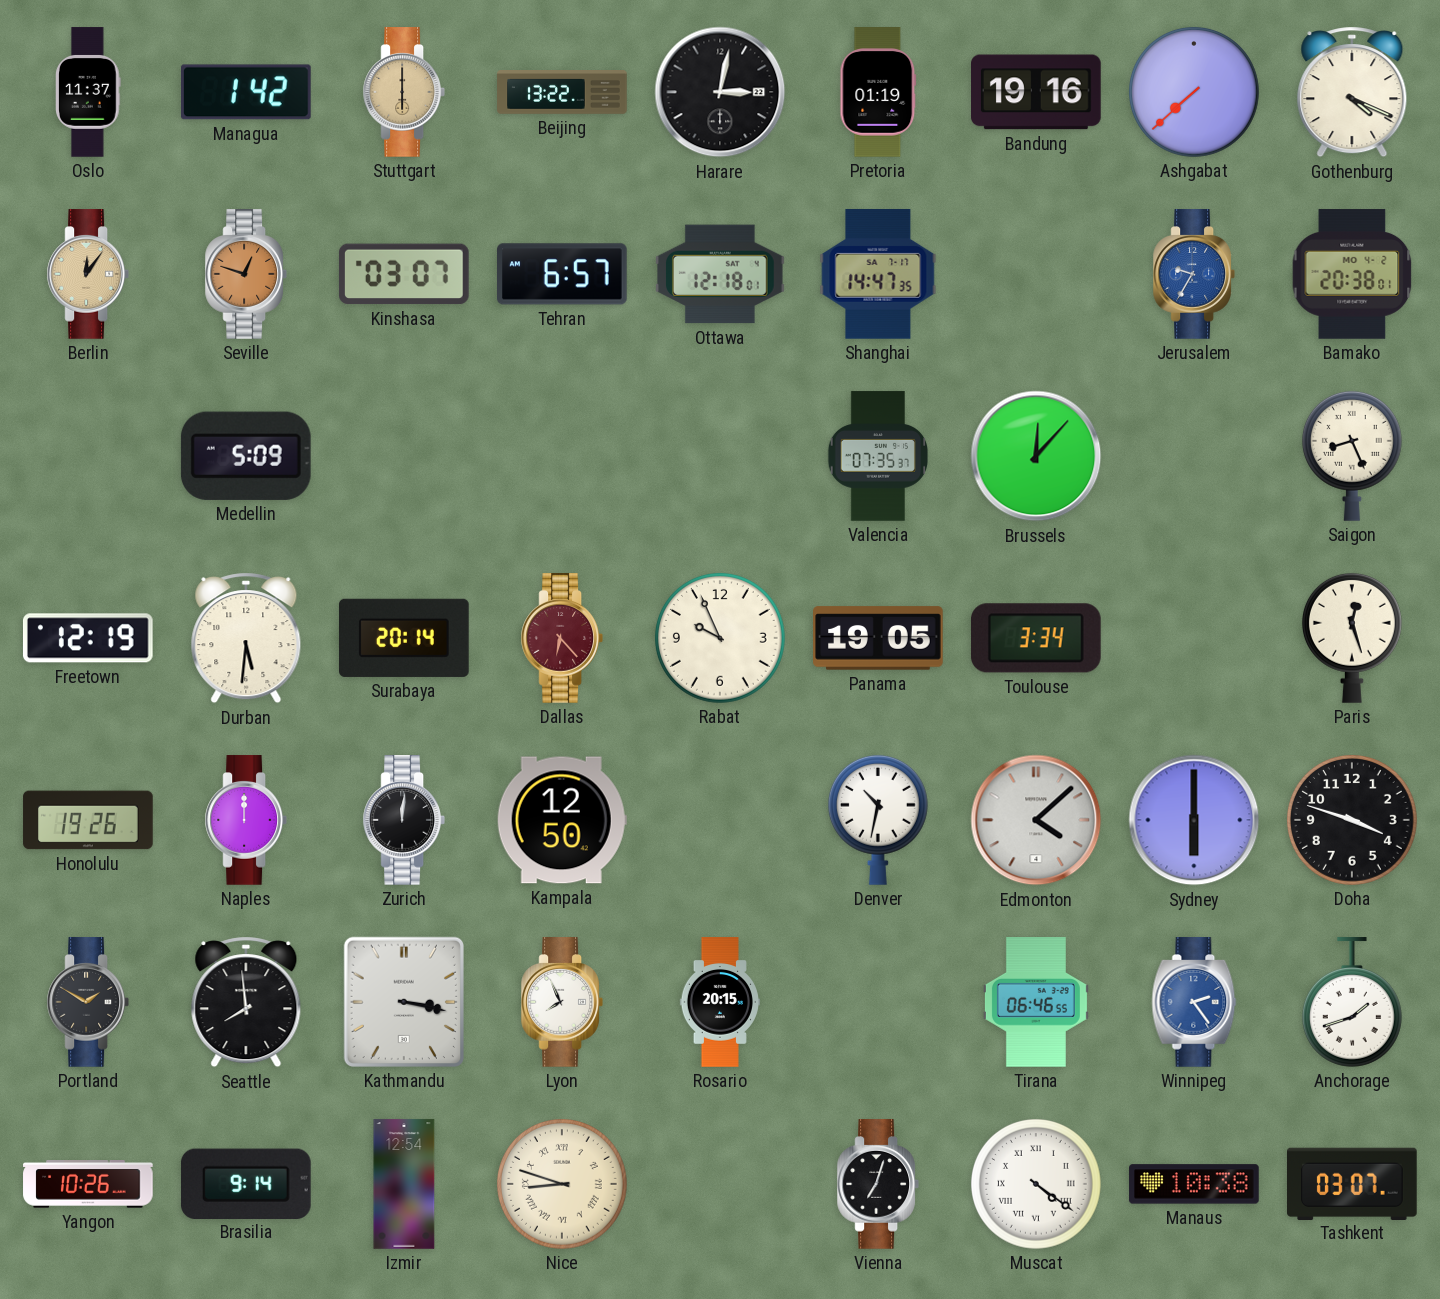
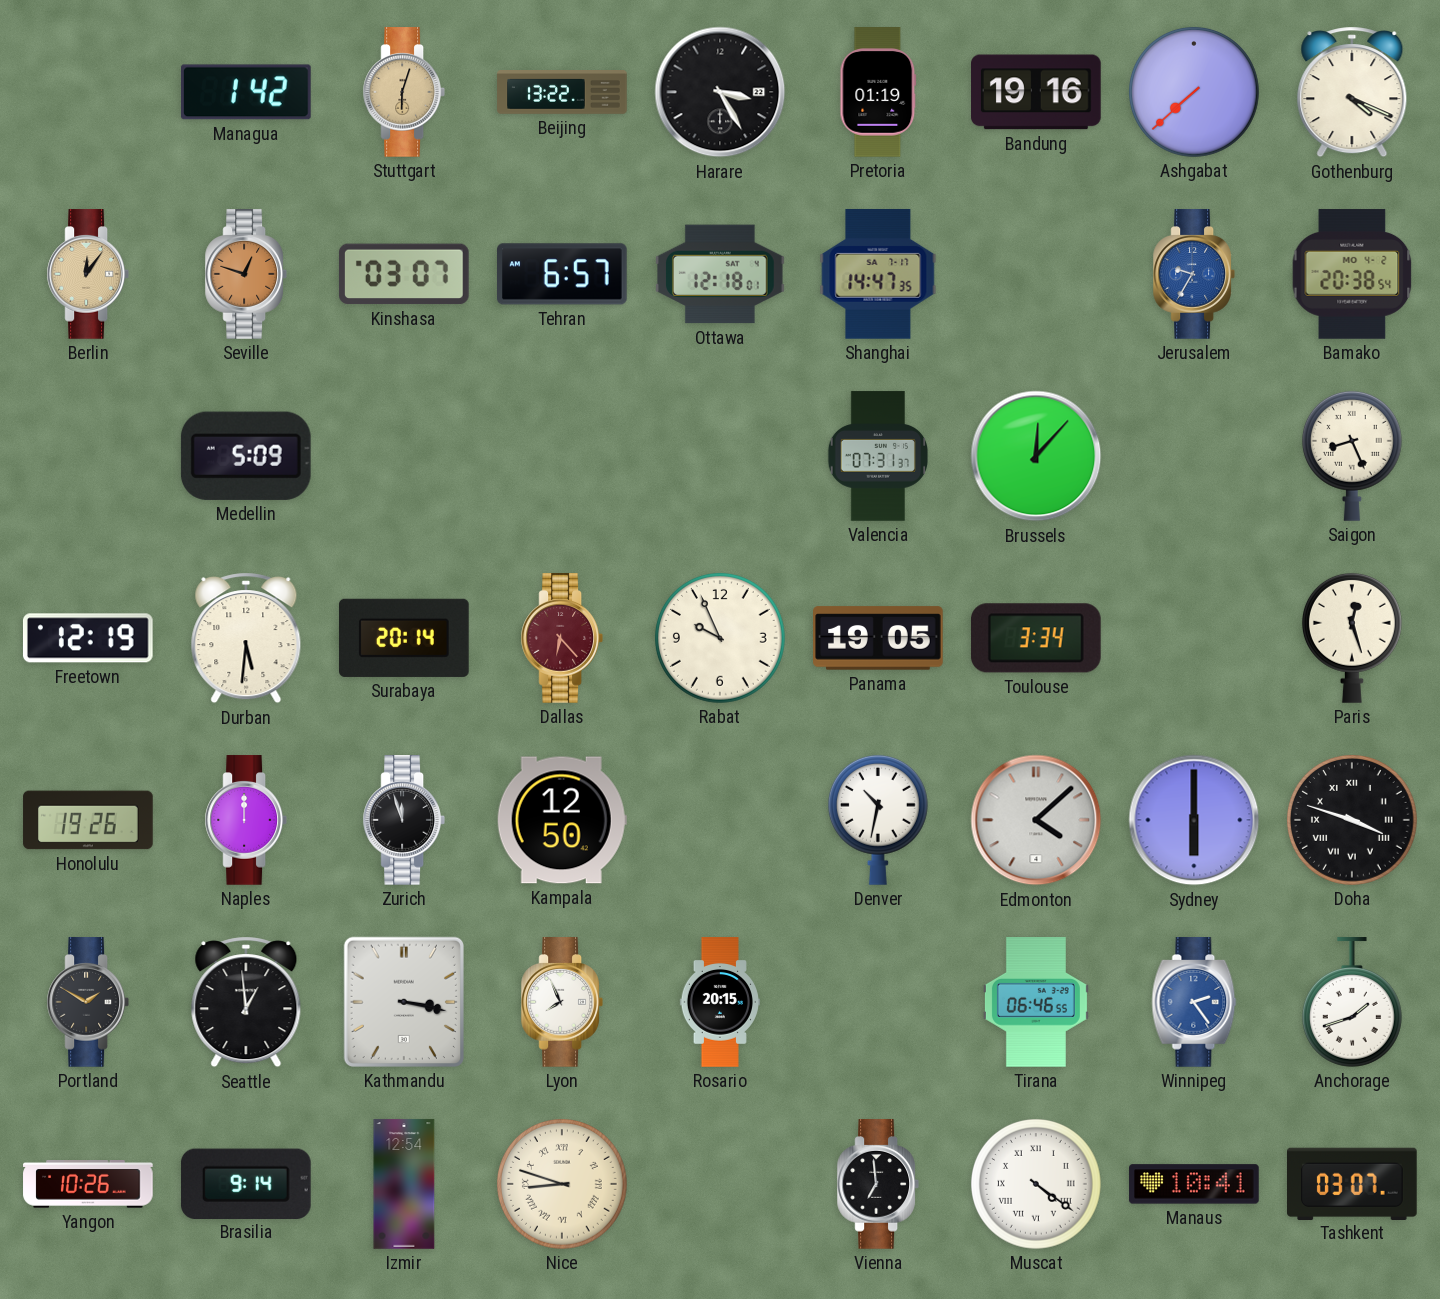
Oslo: 11:37 -> none
Stuttgart: 6:00 -> 6:03
Harare: 3:02 -> 3:25
Bamako: 20:38:01 -> 20:38:54
Valencia: 07:35 -> 07:31
Zurich: 12:01 -> 11:57
Doha numerals: Arabic -> Roman
Seattle: 7:59 -> 12:59
Vienna: 7:03 -> 6:59
Manaus: 10:38 -> 10:41
